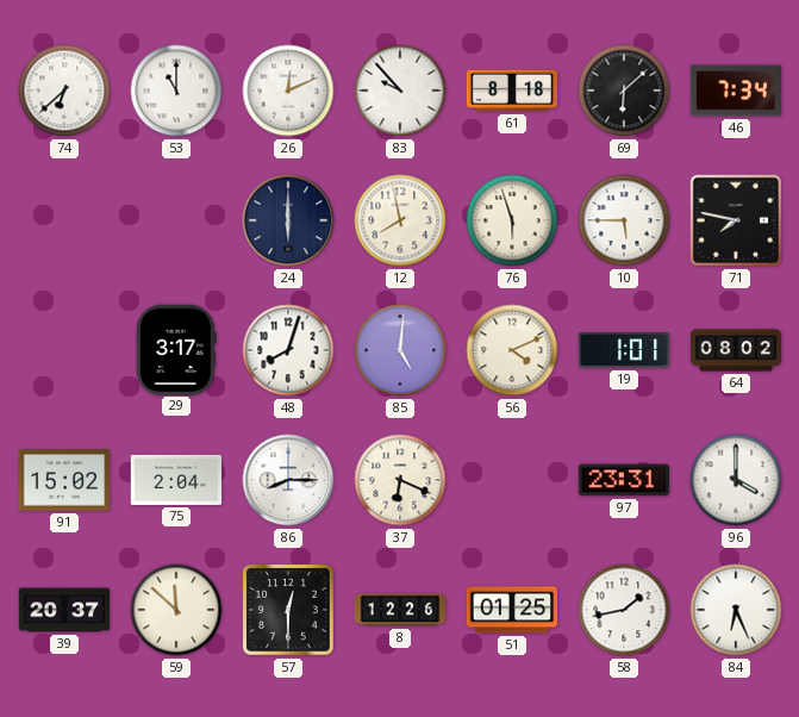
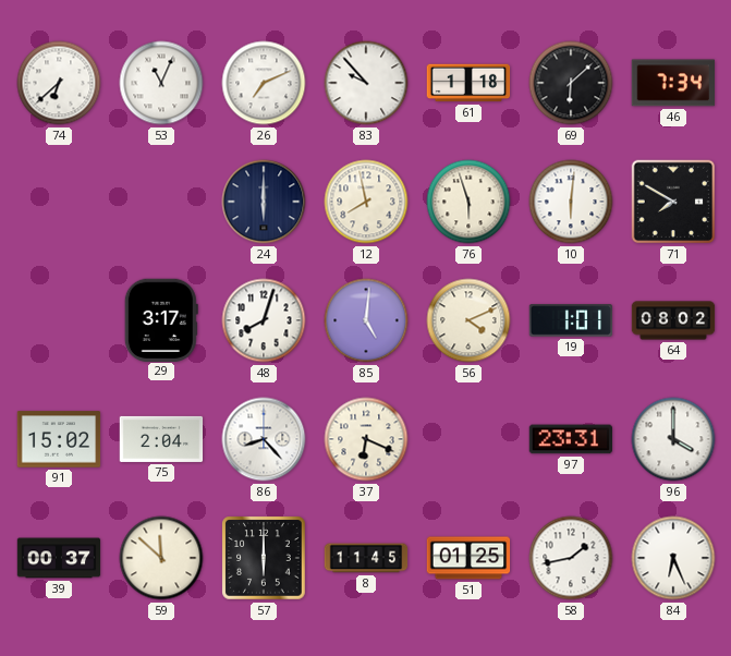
53: 11:00 -> 11:04
26: 12:11 -> 7:11
61: 8:18 -> 1:18
10: 5:45 -> 6:01
71: 7:47 -> 7:50
86: 8:15 -> 8:23
39: 20:37 -> 00:37
57: 12:30 -> 6:00
8: 12:26 -> 11:45
